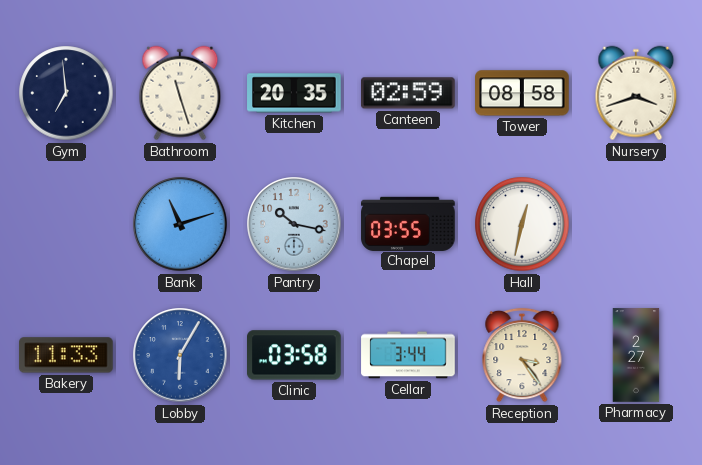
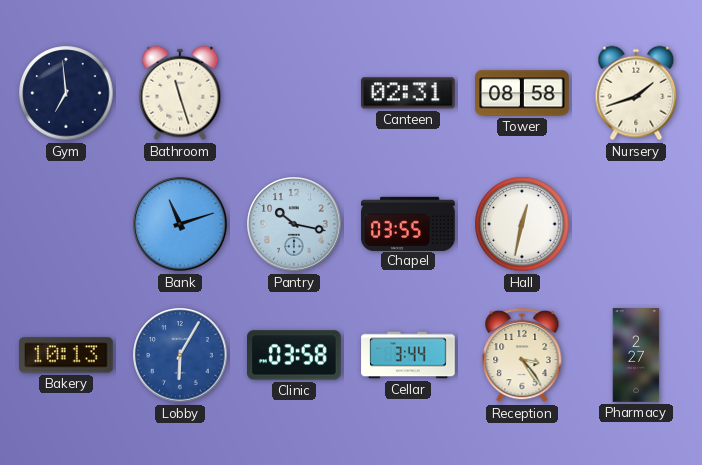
Kitchen: 20:35 -> none
Canteen: 02:59 -> 02:31
Nursery: 3:42 -> 1:42
Bakery: 11:33 -> 10:13
